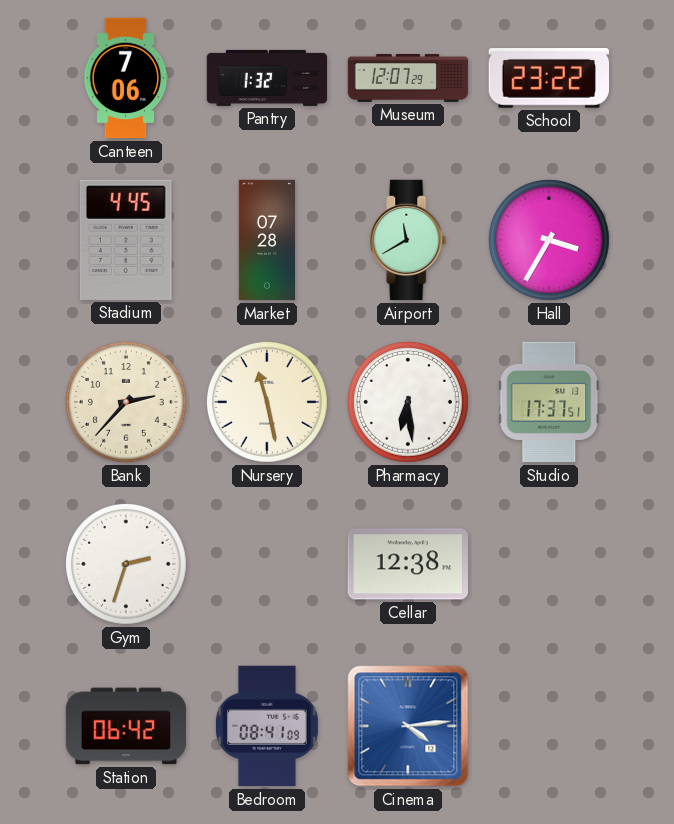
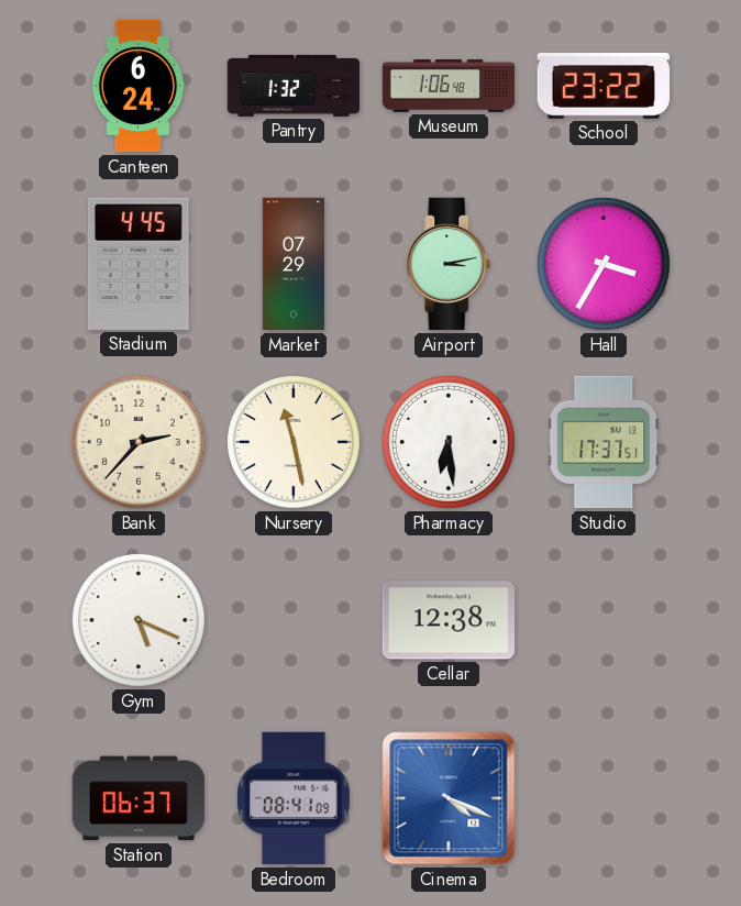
Canteen: 7:06 -> 6:24
Museum: 12:07 -> 1:06
Market: 07:28 -> 07:29
Airport: 11:40 -> 3:13
Gym: 2:33 -> 5:19
Station: 06:42 -> 06:37
Cinema: 4:14 -> 4:19
